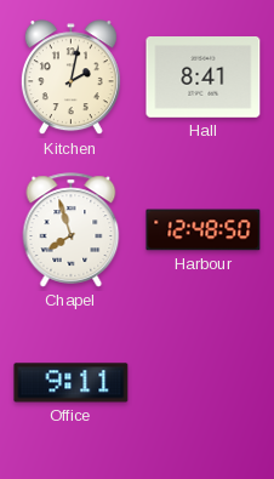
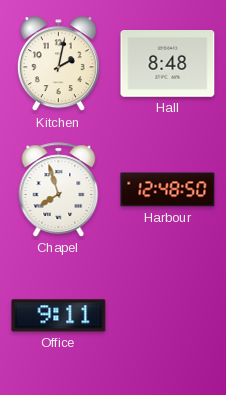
Hall: 8:41 -> 8:48
